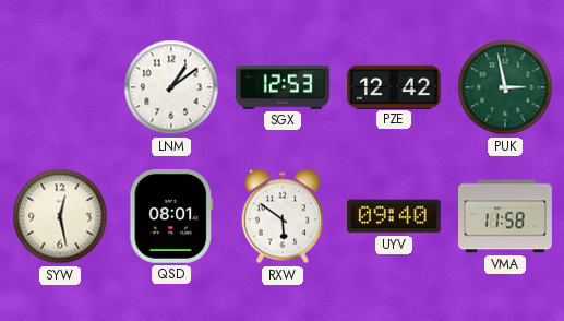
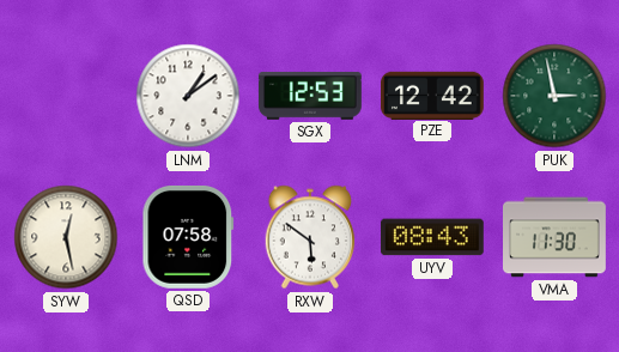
QSD: 08:01 -> 07:58
UYV: 09:40 -> 08:43
VMA: 11:58 -> 11:30
